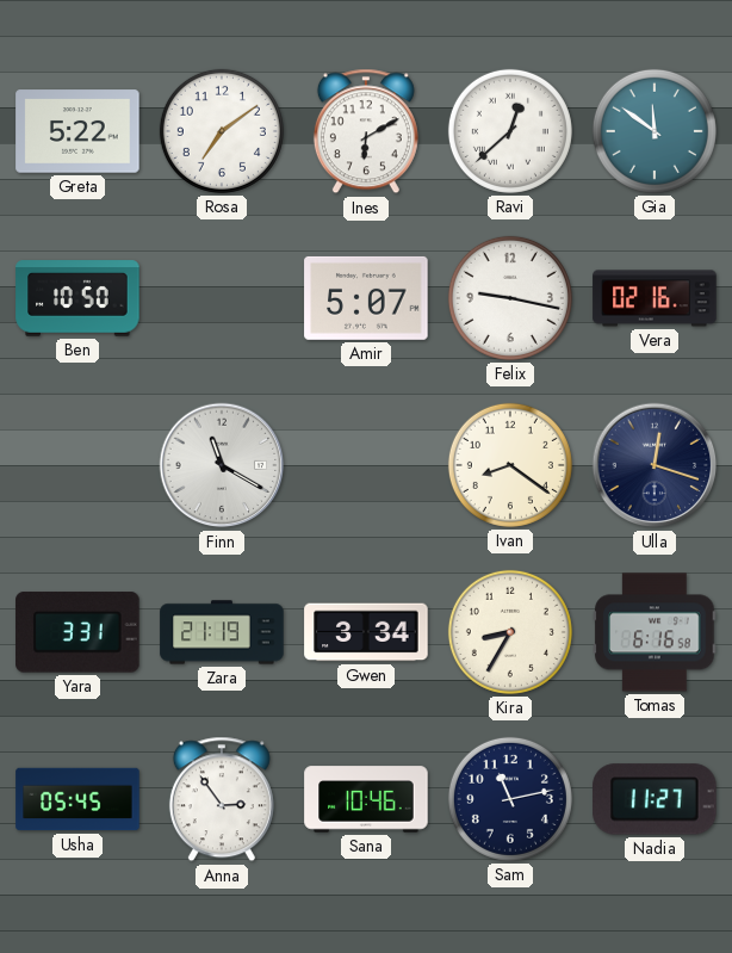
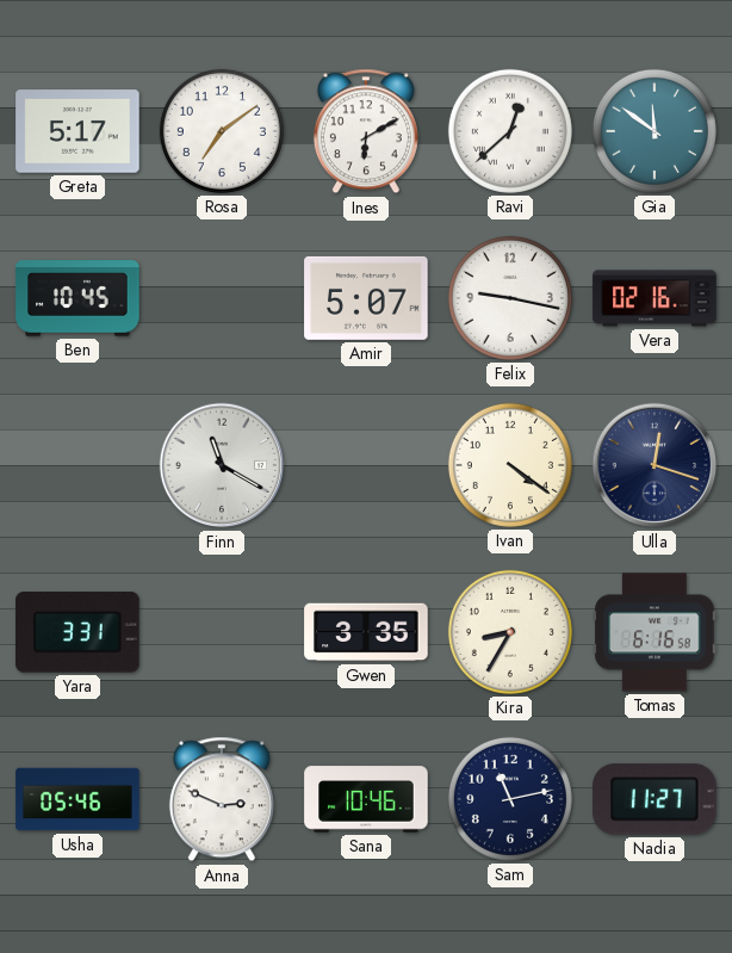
Greta: 5:22 -> 5:17
Ben: 10:50 -> 10:45
Ivan: 8:21 -> 4:21
Zara: 21:19 -> none
Gwen: 3:34 -> 3:35
Usha: 05:45 -> 05:46
Anna: 2:54 -> 2:49
